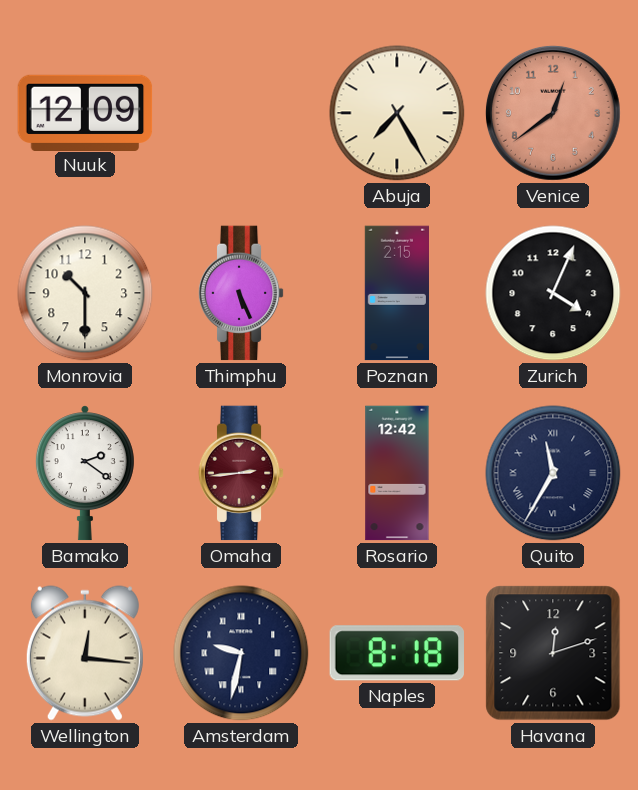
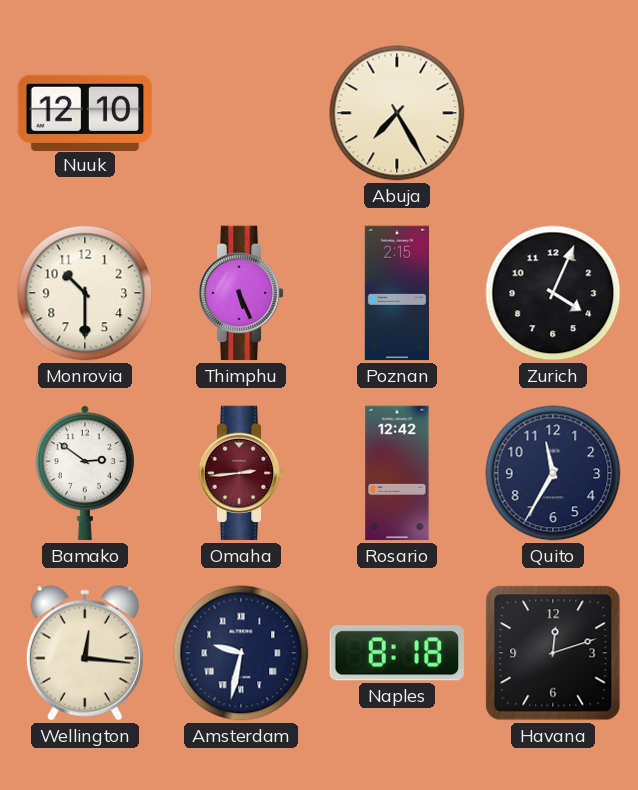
Nuuk: 12:09 -> 12:10
Venice: 12:39 -> none
Bamako: 2:21 -> 2:51
Quito numerals: Roman -> Arabic
